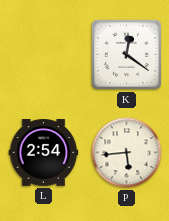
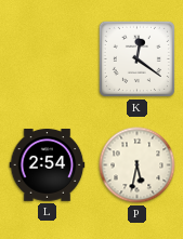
P: 5:44 -> 5:32
